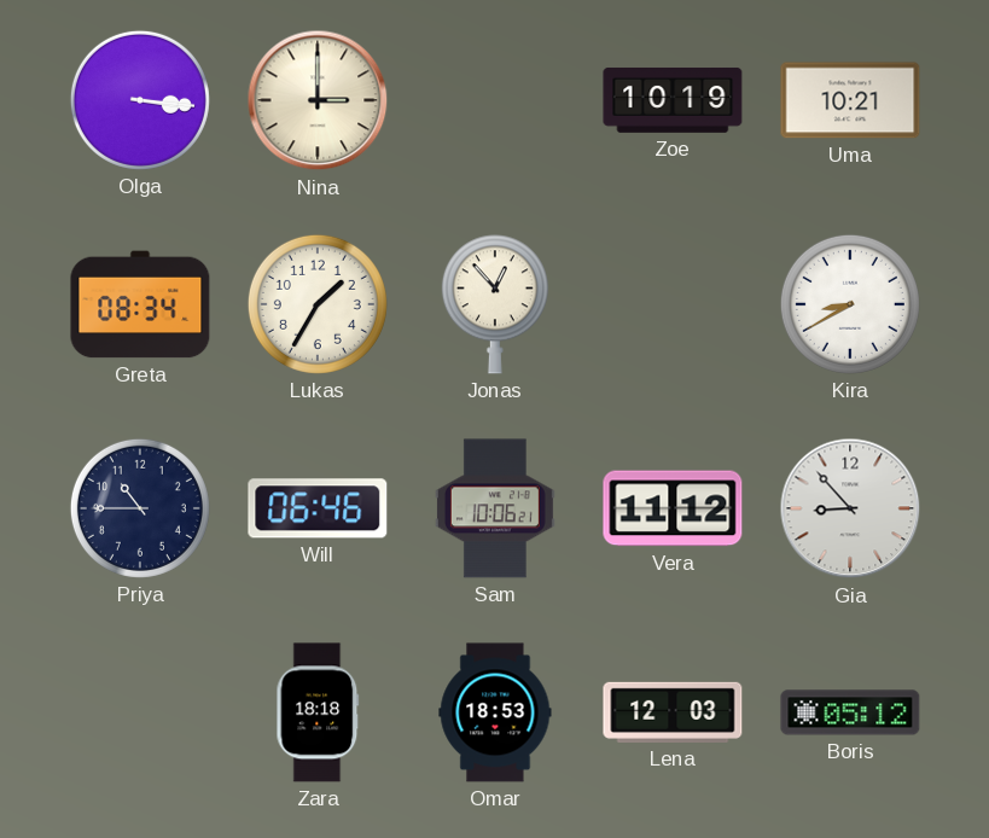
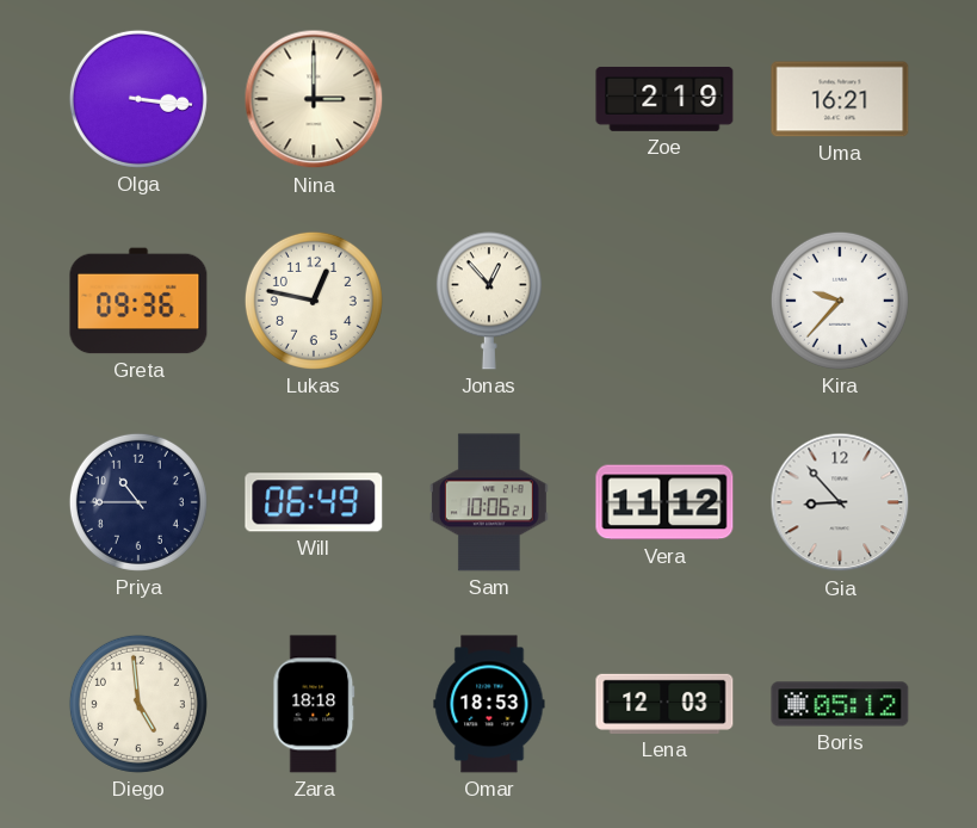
Zoe: 10:19 -> 2:19
Uma: 10:21 -> 16:21
Greta: 08:34 -> 09:36
Lukas: 1:35 -> 12:47
Kira: 8:40 -> 9:37
Will: 06:46 -> 06:49
Diego: none -> 4:59
